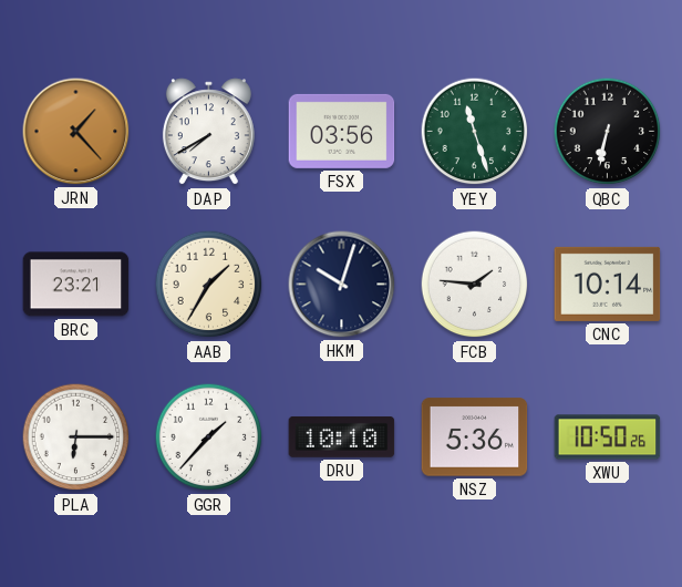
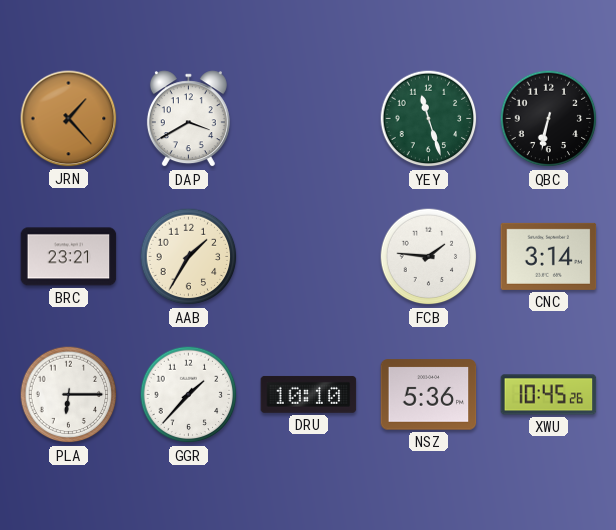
DAP: 7:40 -> 3:40
FSX: 03:56 -> none
HKM: 10:03 -> none
CNC: 10:14 -> 3:14
XWU: 10:50 -> 10:45
